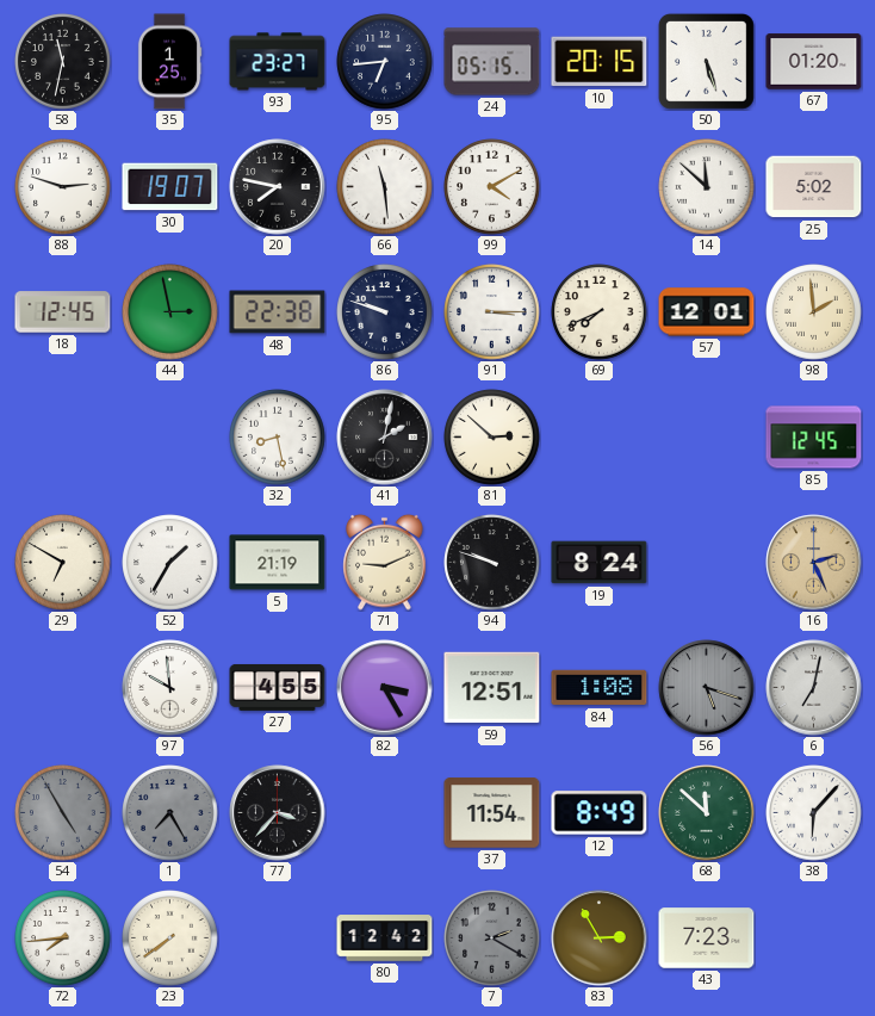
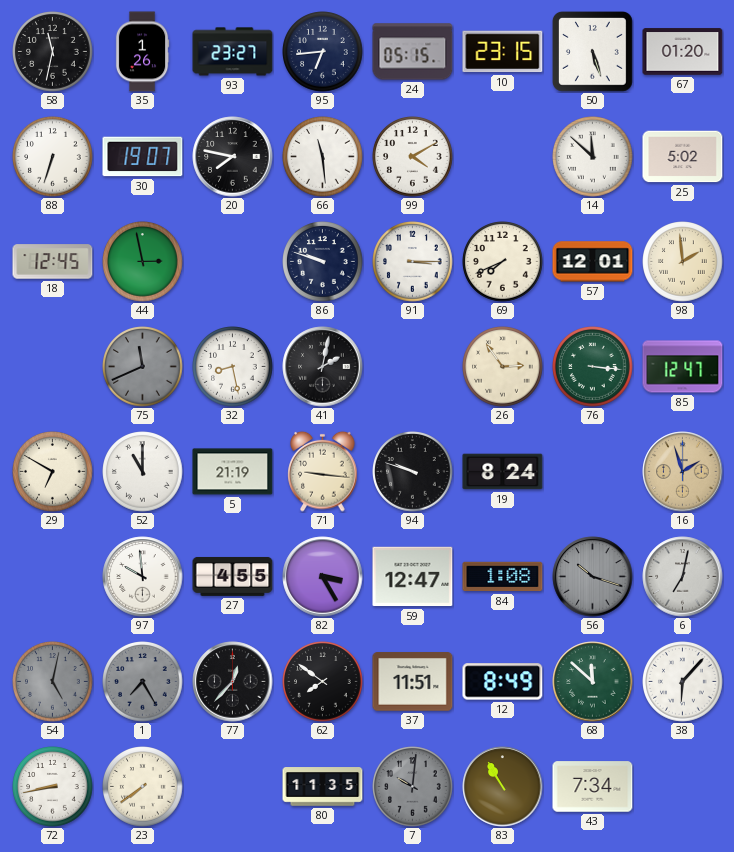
35: 1:25 -> 1:26
10: 20:15 -> 23:15
88: 2:48 -> 6:33
48: 22:38 -> none
75: none -> 11:41
81: 2:52 -> none
26: none -> 2:54
76: none -> 3:16
85: 12:45 -> 12:47
52: 1:35 -> 11:00
71: 9:11 -> 9:16
16: 2:26 -> 1:57
59: 12:51 -> 12:47
56: 5:18 -> 10:18
54: 4:55 -> 5:02
77: 3:37 -> 12:37
62: none -> 7:51
37: 11:54 -> 11:51
72: 7:44 -> 8:43
80: 12:42 -> 11:35
7: 2:20 -> 10:01
83: 2:55 -> 10:55
43: 7:23 -> 7:34
